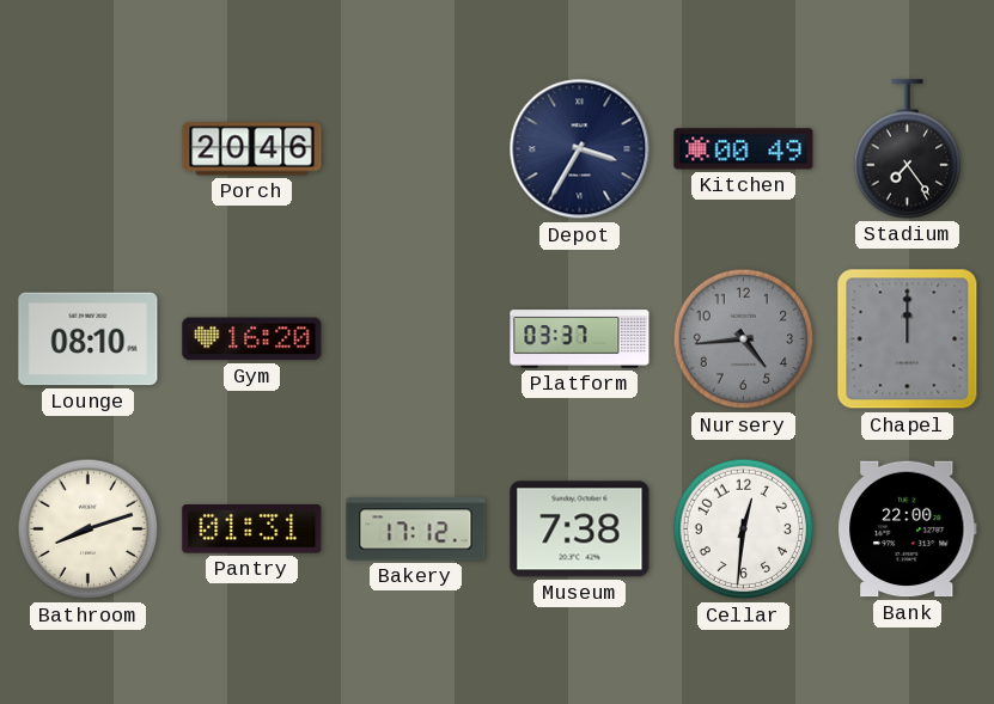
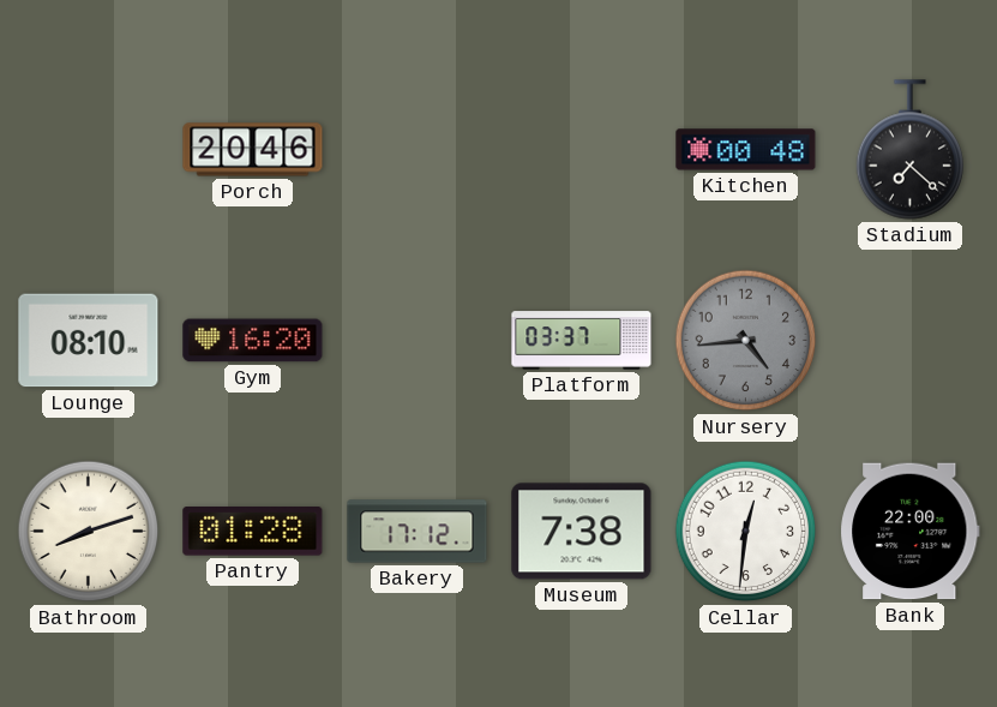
Depot: 3:35 -> none
Kitchen: 00:49 -> 00:48
Stadium: 7:24 -> 7:22
Chapel: 12:00 -> none
Pantry: 01:31 -> 01:28
